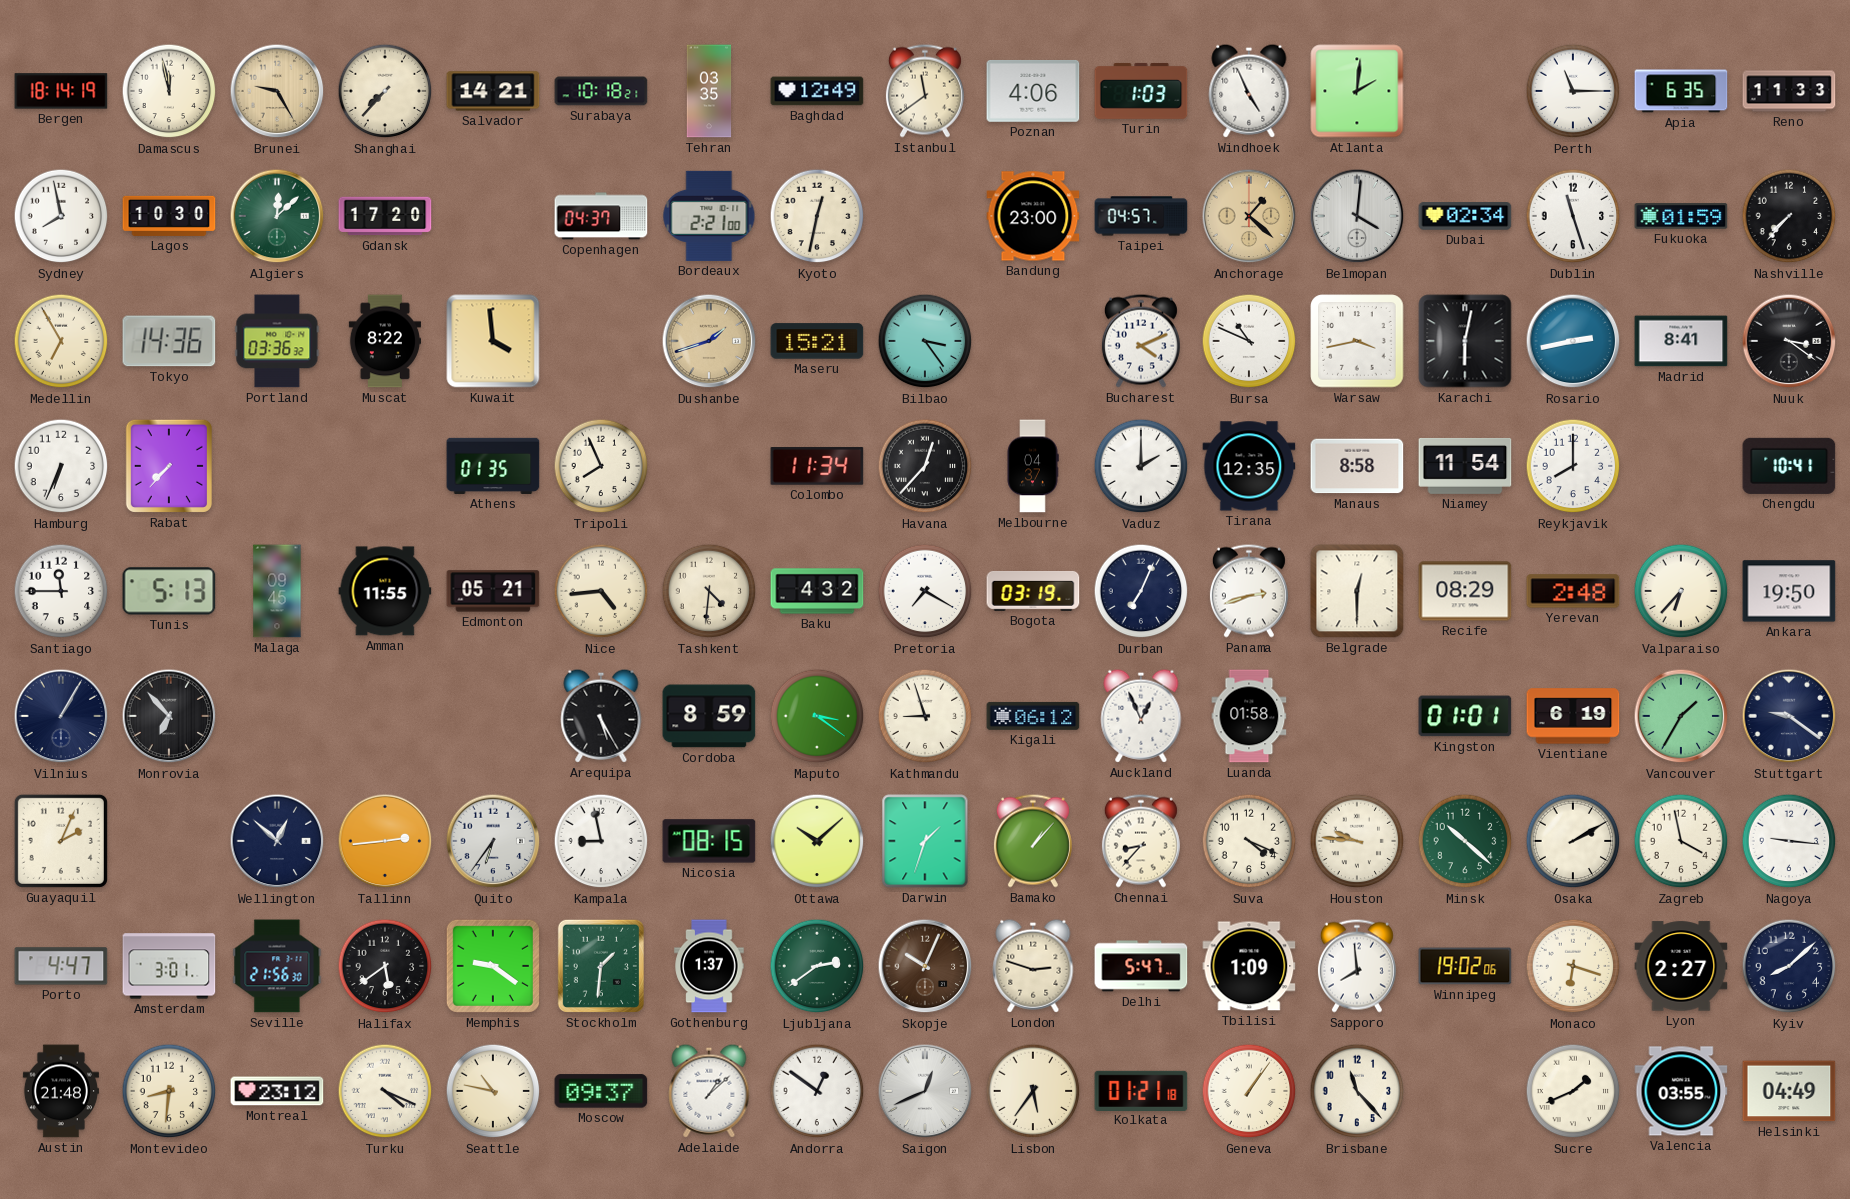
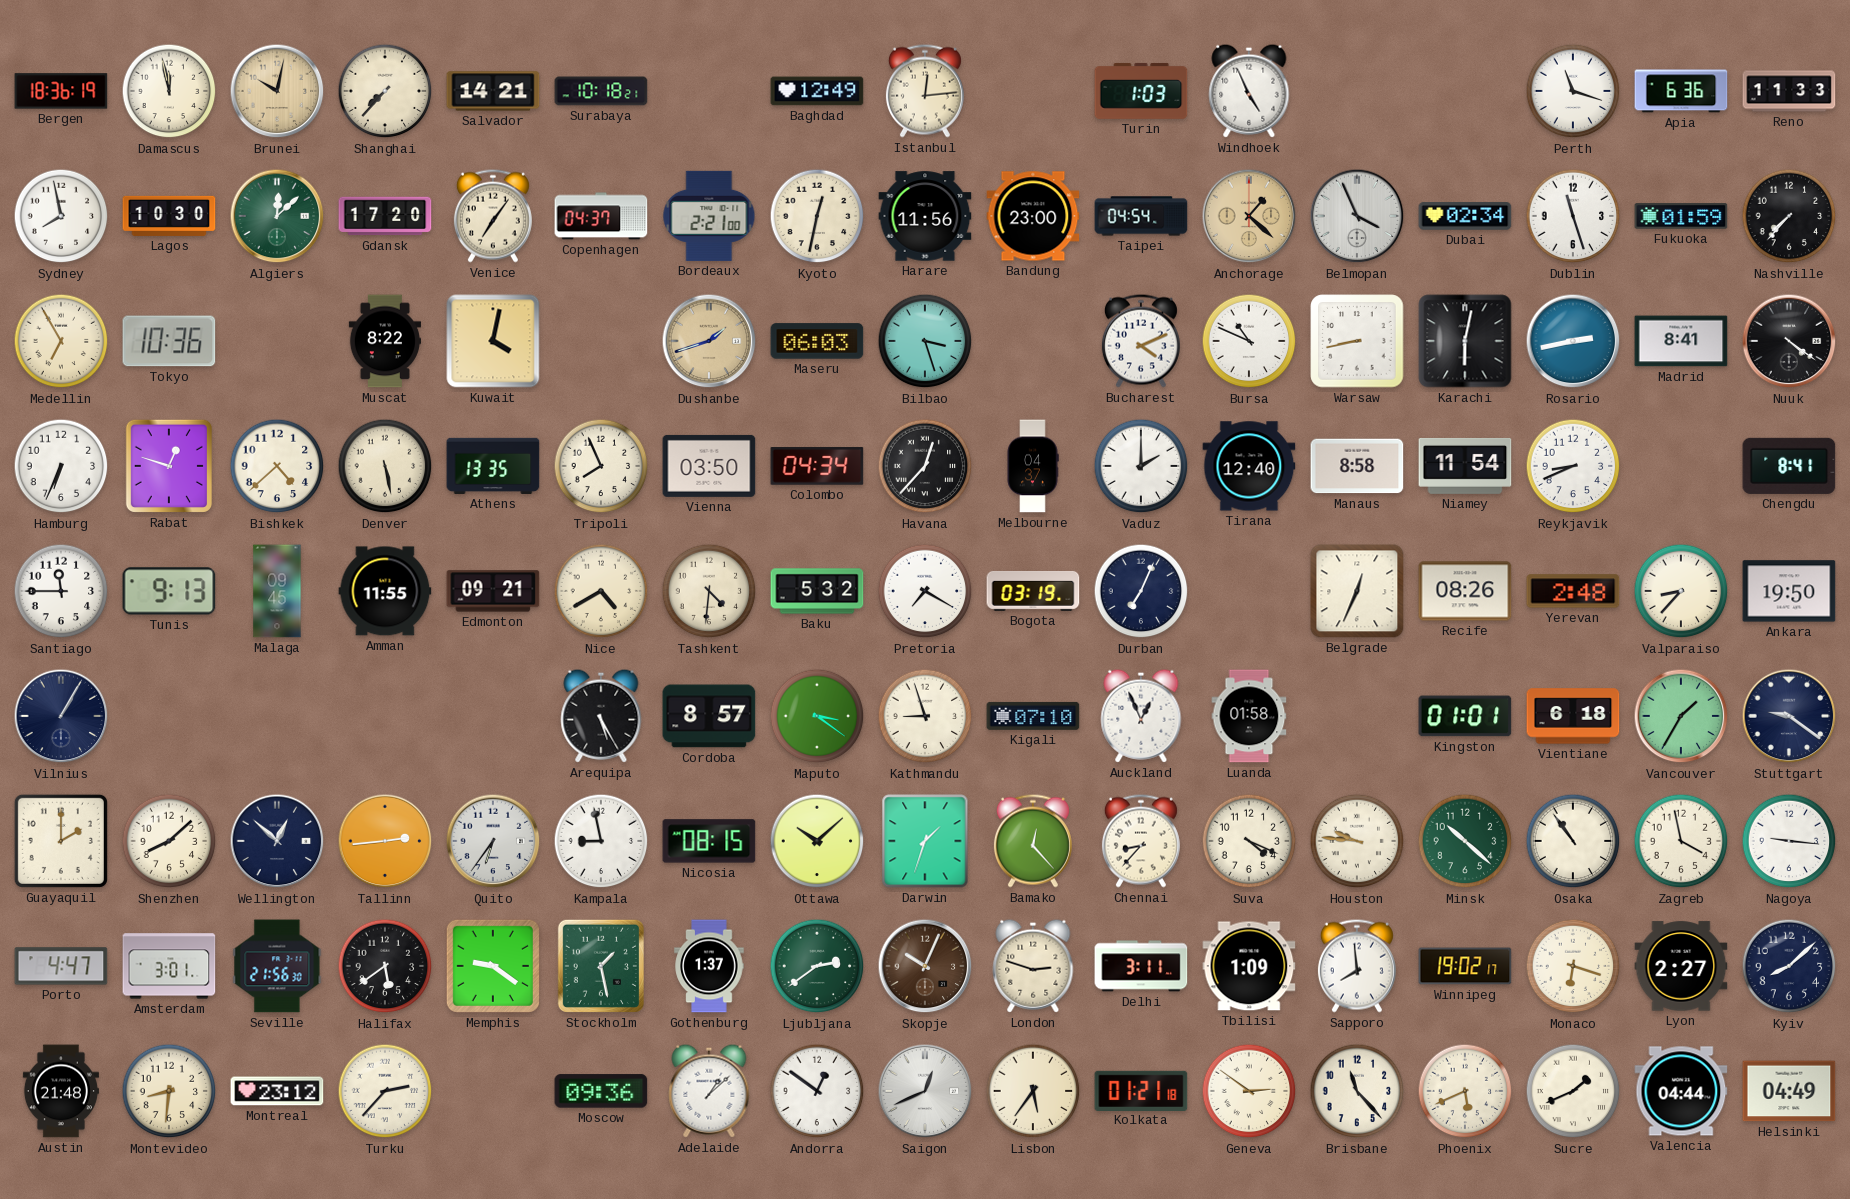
Bergen: 18:14 -> 18:36
Brunei: 9:25 -> 10:02
Tehran: 03:35 -> none
Istanbul: 11:39 -> 12:14
Poznan: 4:06 -> none
Atlanta: 2:01 -> none
Perth: 11:15 -> 11:18
Apia: 6:35 -> 6:36
Venice: none -> 7:06
Harare: none -> 11:56
Taipei: 04:57 -> 04:54
Belmopan: 4:01 -> 3:56
Tokyo: 14:36 -> 10:36
Portland: 03:36 -> none
Kuwait: 3:59 -> 4:02
Maseru: 15:21 -> 06:03
Bilbao: 3:24 -> 3:27
Warsaw: 3:43 -> 8:43
Nuuk: 3:21 -> 4:21
Rabat: 7:37 -> 12:48
Bishkek: none -> 4:38
Denver: none -> 5:28
Athens: 01:35 -> 13:35
Vienna: none -> 03:50
Colombo: 11:34 -> 04:34
Tirana: 12:35 -> 12:40
Reykjavik: 8:00 -> 8:41
Chengdu: 10:41 -> 8:41
Tunis: 5:13 -> 9:13
Edmonton: 05:21 -> 09:21
Nice: 4:44 -> 4:40
Baku: 4:32 -> 5:32
Panama: 2:42 -> none
Belgrade: 12:30 -> 12:34
Recife: 08:29 -> 08:26
Valparaiso: 6:37 -> 8:37
Monrovia: 6:53 -> none
Cordoba: 8:59 -> 8:57
Kigali: 06:12 -> 07:10
Vientiane: 6:19 -> 6:18
Guayaquil: 2:04 -> 2:00
Shenzhen: none -> 8:08
Bamako: 1:07 -> 12:23
Osaka: 2:10 -> 10:54
Stockholm: 1:31 -> 1:28
Delhi: 5:47 -> 3:11
Winnipeg: 19:02:06 -> 19:02:17
Turku: 4:19 -> 2:37
Seattle: 10:47 -> none
Moscow: 09:37 -> 09:36
Geneva: 1:06 -> 2:51
Phoenix: none -> 5:41
Valencia: 03:55 -> 04:44
